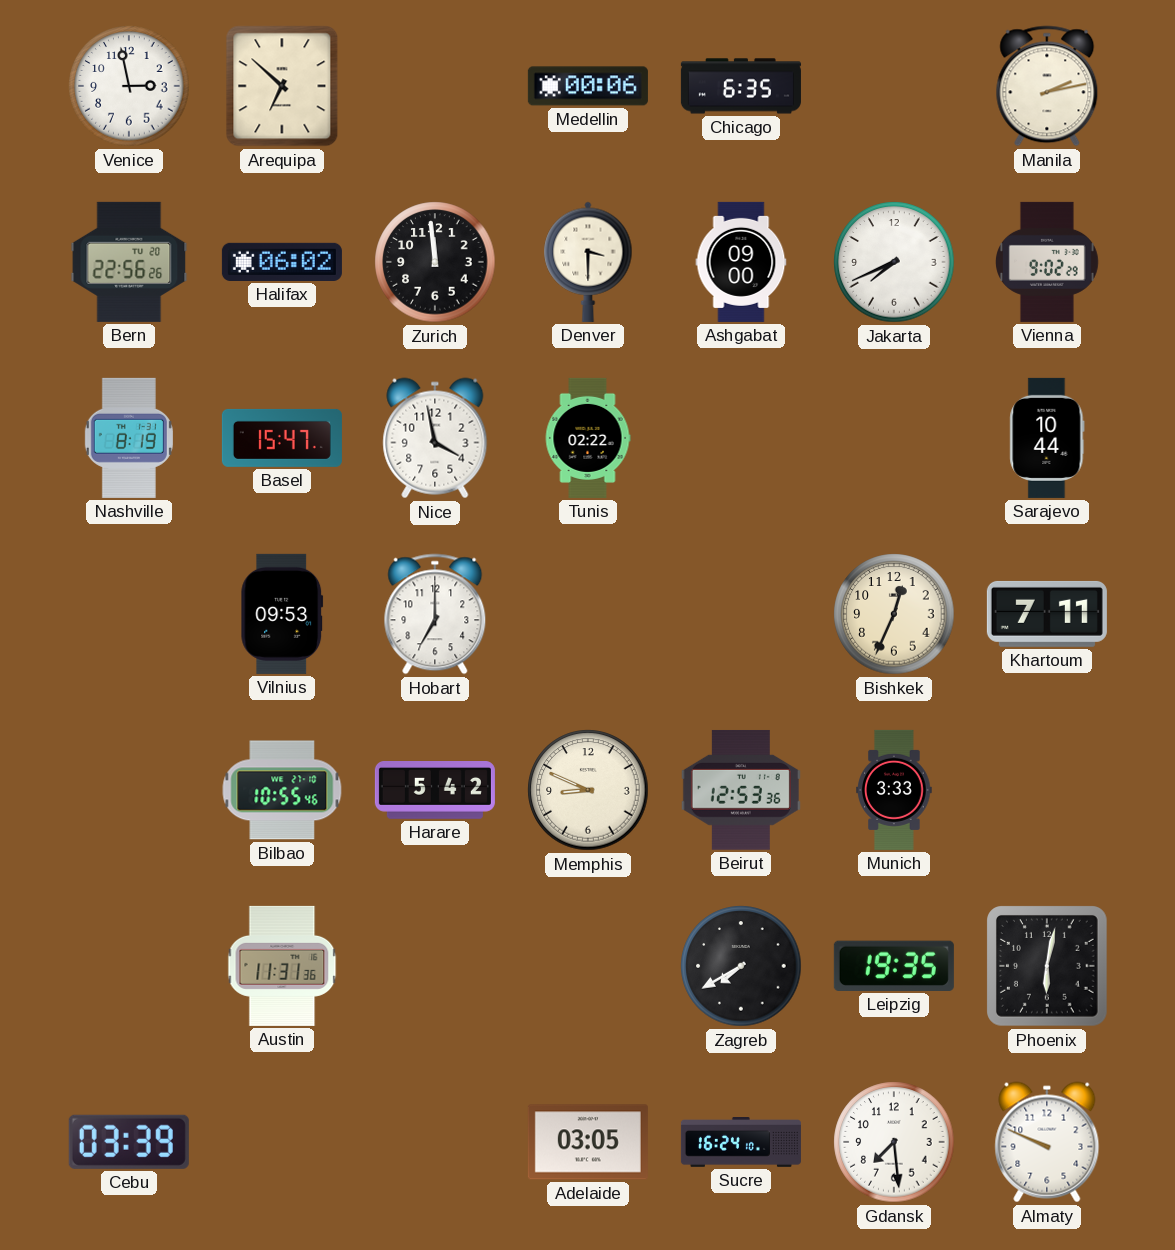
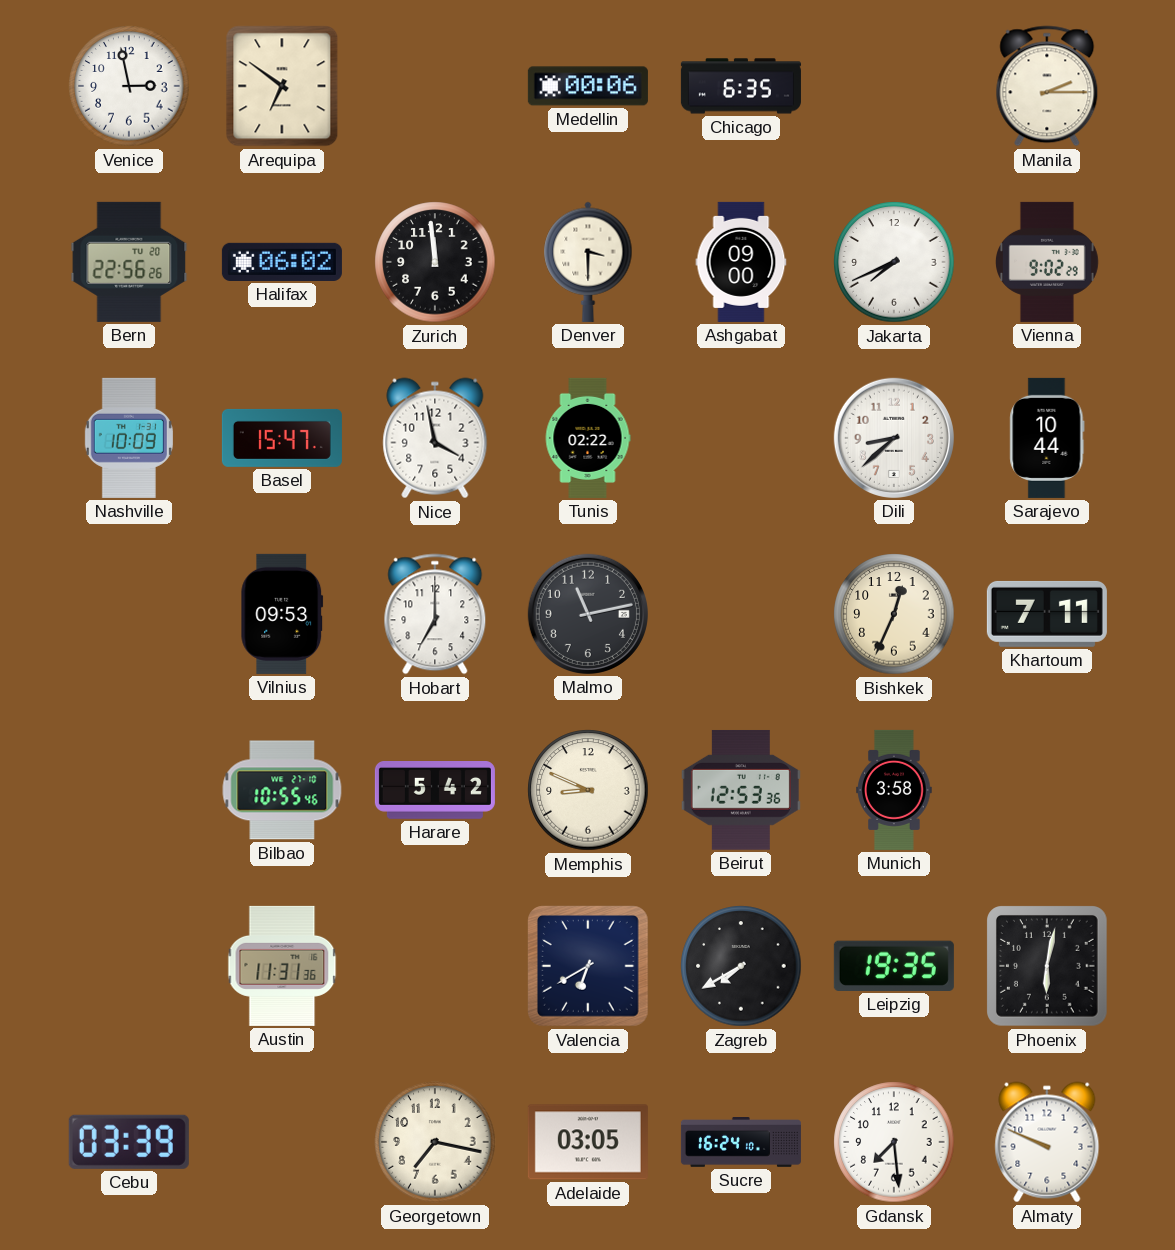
Arequipa: 6:52 -> 6:51
Manila: 2:13 -> 2:15
Nashville: 8:19 -> 10:09
Dili: none -> 8:38
Malmo: none -> 11:13
Munich: 3:33 -> 3:58
Valencia: none -> 6:40
Georgetown: none -> 7:17
